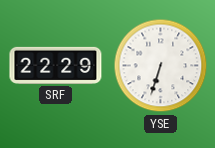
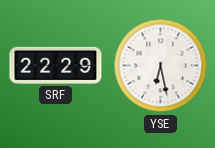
YSE: 6:33 -> 6:28
